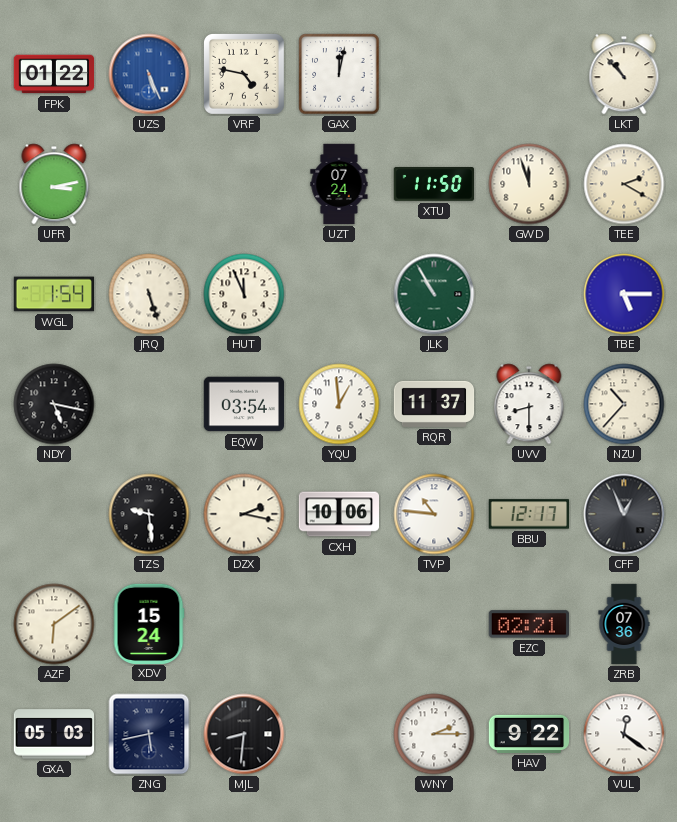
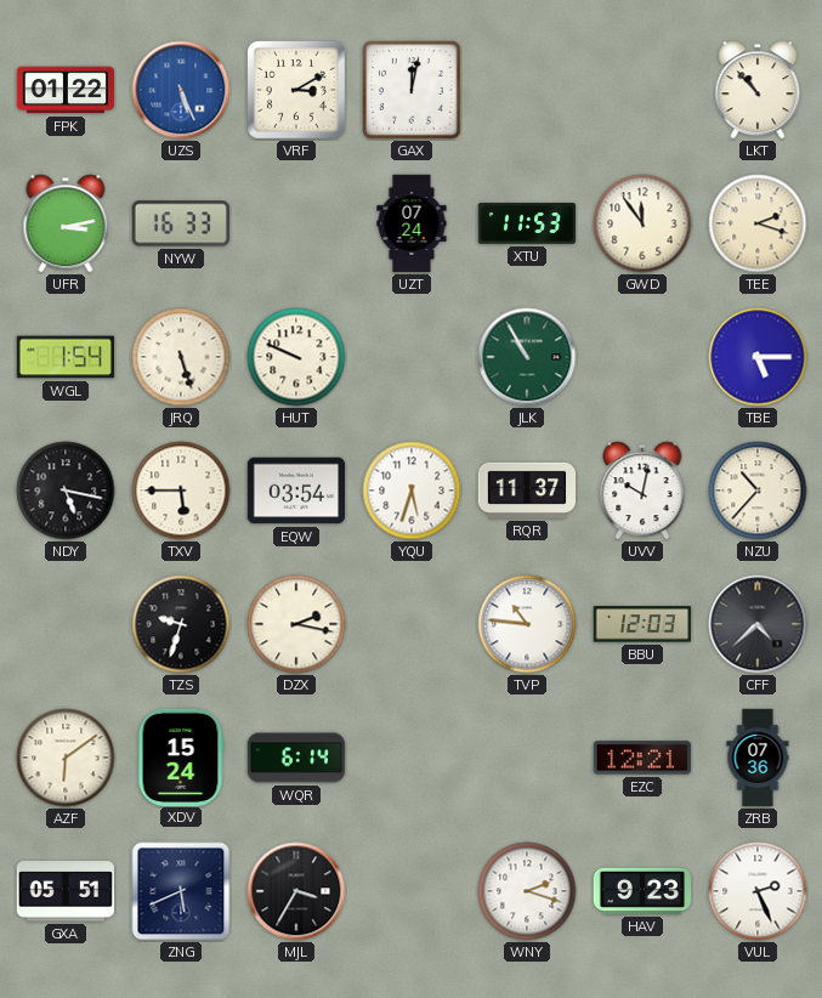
VRF: 4:47 -> 3:10
NYW: none -> 16:33
XTU: 11:50 -> 11:53
GWD: 11:57 -> 11:54
TEE: 2:20 -> 2:18
HUT: 11:56 -> 9:49
TXV: none -> 5:45
YQU: 12:59 -> 5:33
UVV: 8:30 -> 10:02
TZS: 9:29 -> 9:33
CXH: 10:06 -> none
BBU: 12:17 -> 12:03
CFF: 12:56 -> 4:38
WQR: none -> 6:14
EZC: 02:21 -> 12:21
GXA: 05:03 -> 05:51
ZNG: 5:43 -> 5:41
MJL: 8:31 -> 3:35
WNY: 2:15 -> 2:18
HAV: 9:22 -> 9:23
VUL: 12:21 -> 2:26
